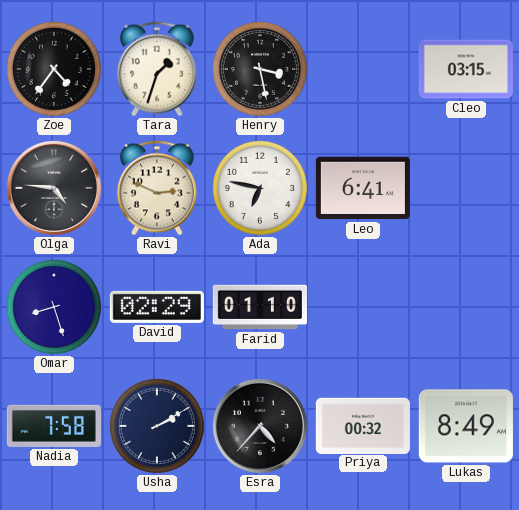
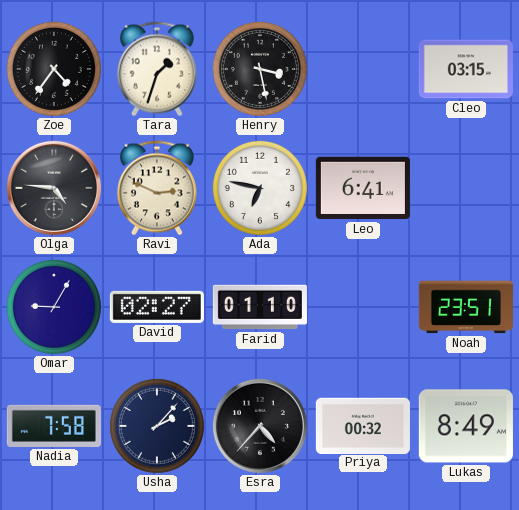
Omar: 8:27 -> 9:05
David: 02:29 -> 02:27
Noah: none -> 23:51
Usha: 2:10 -> 2:07
